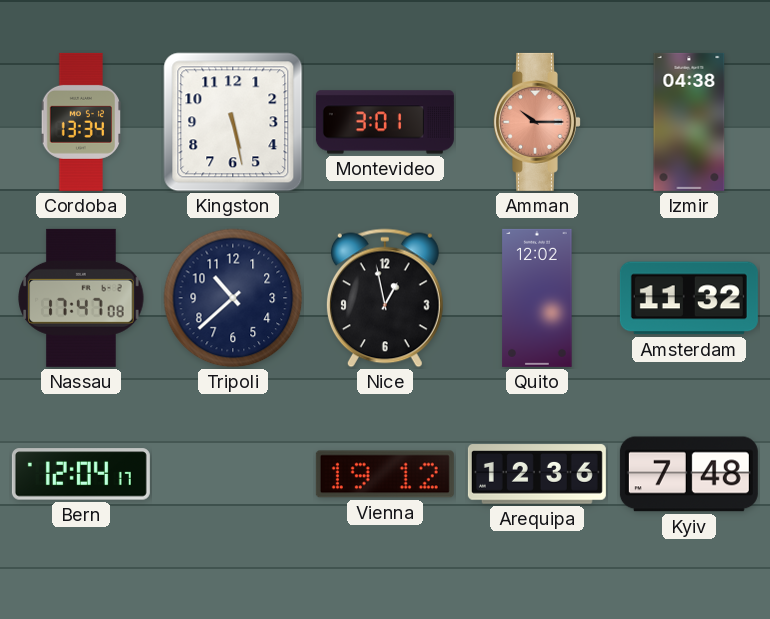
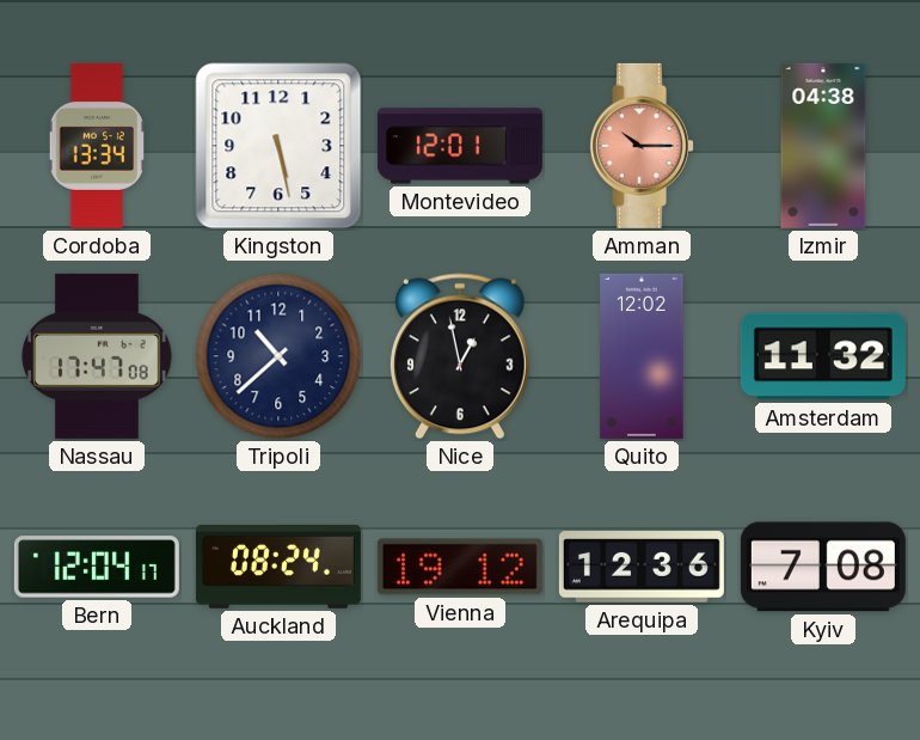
Montevideo: 3:01 -> 12:01
Auckland: none -> 08:24
Kyiv: 7:48 -> 7:08
